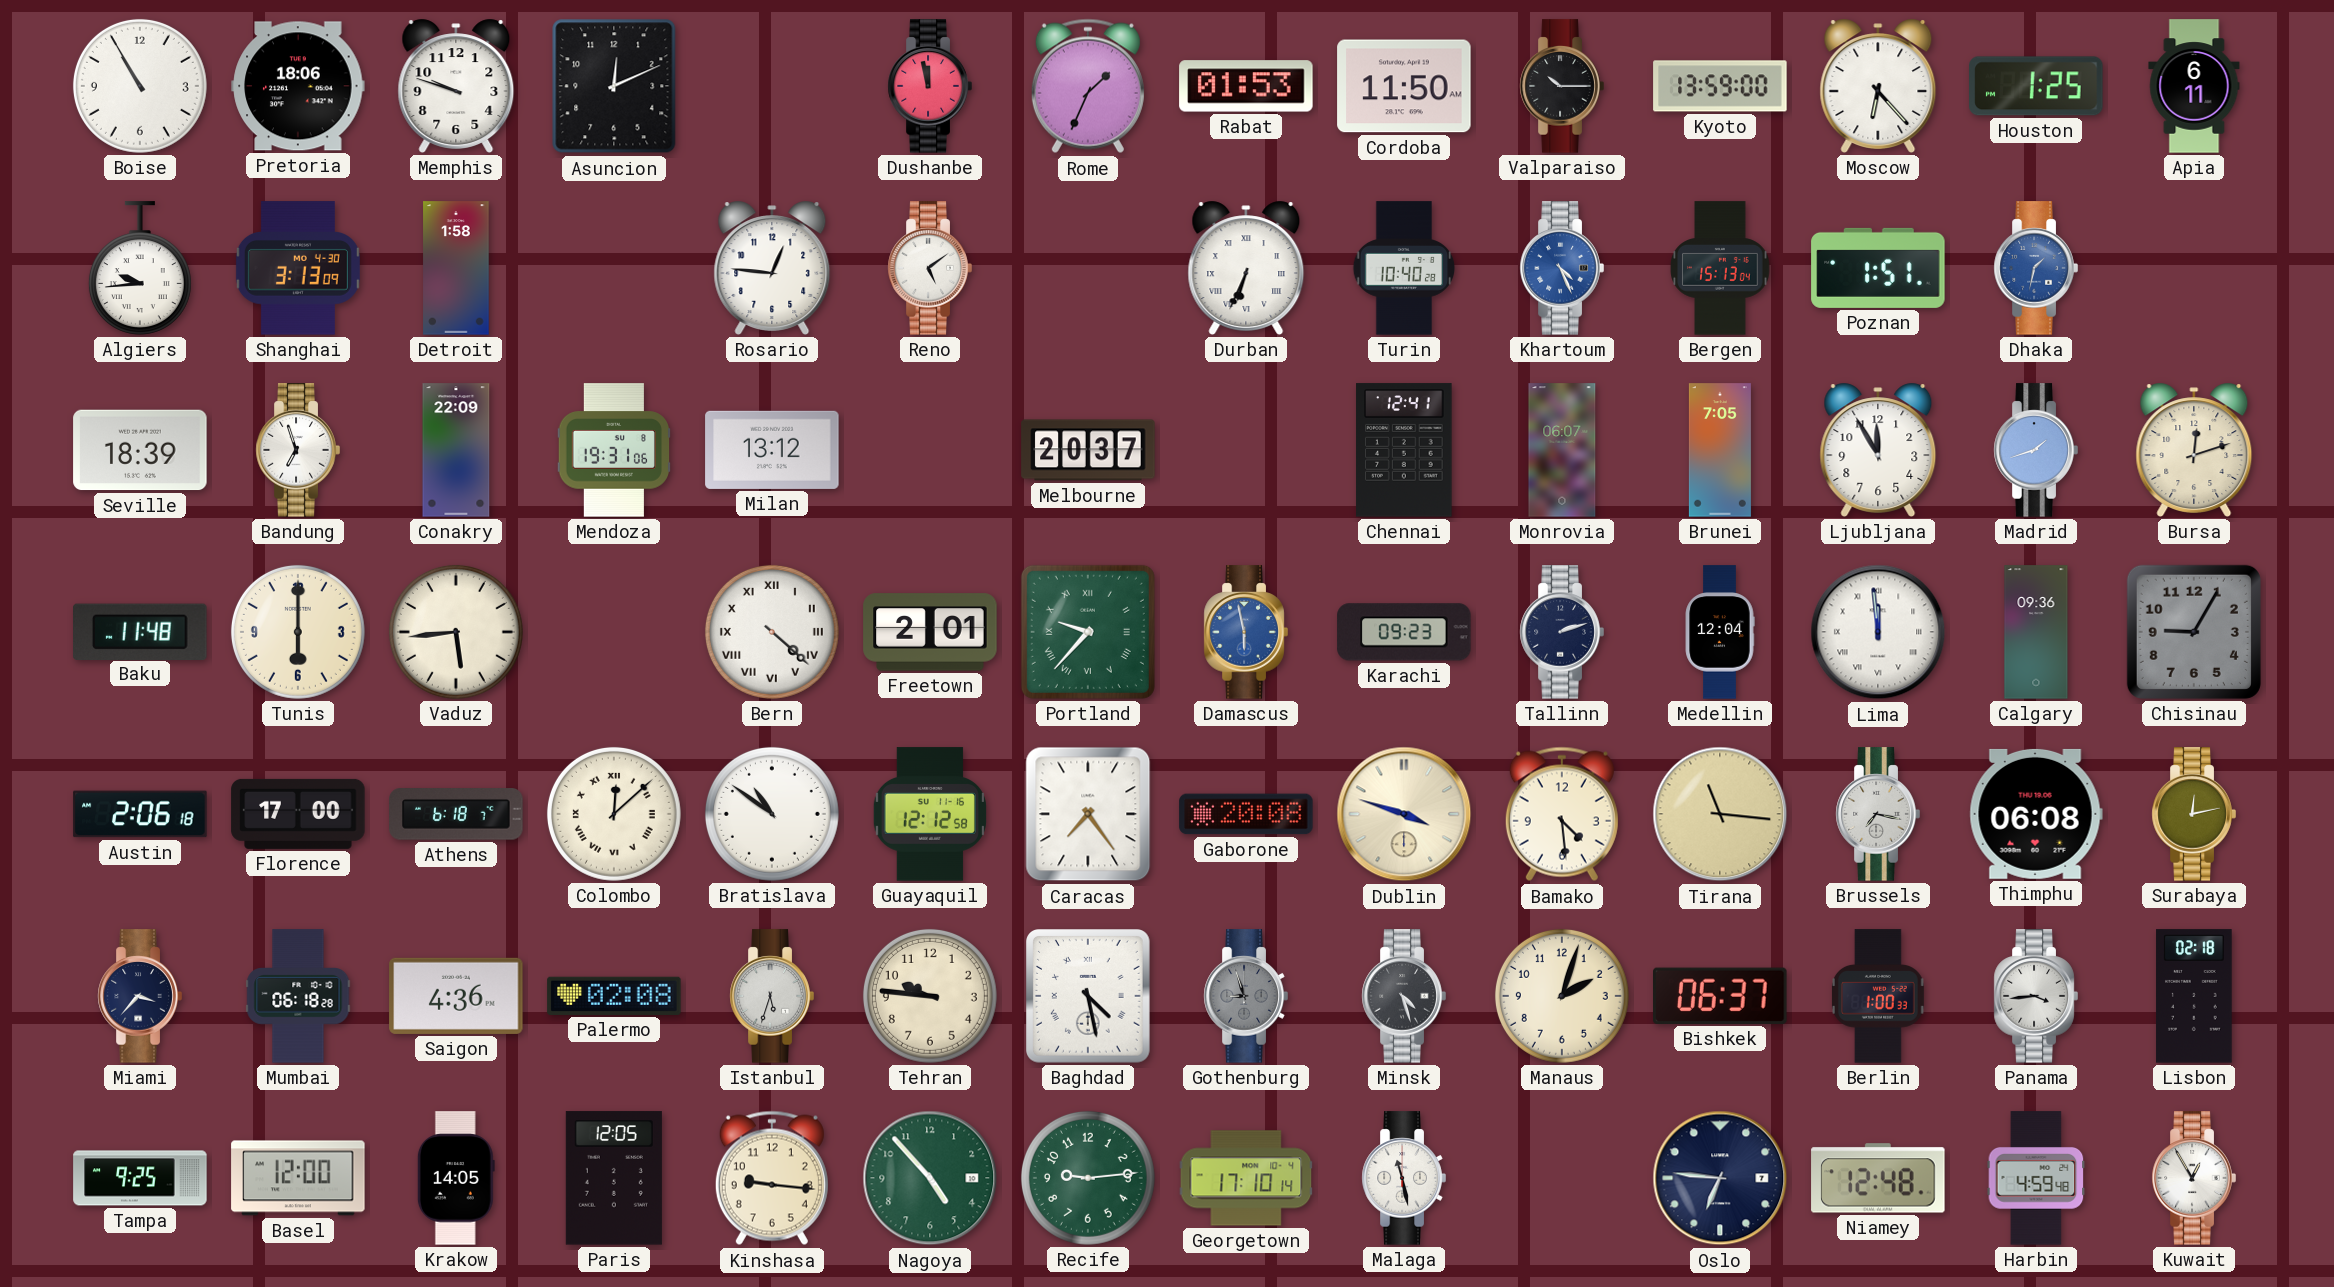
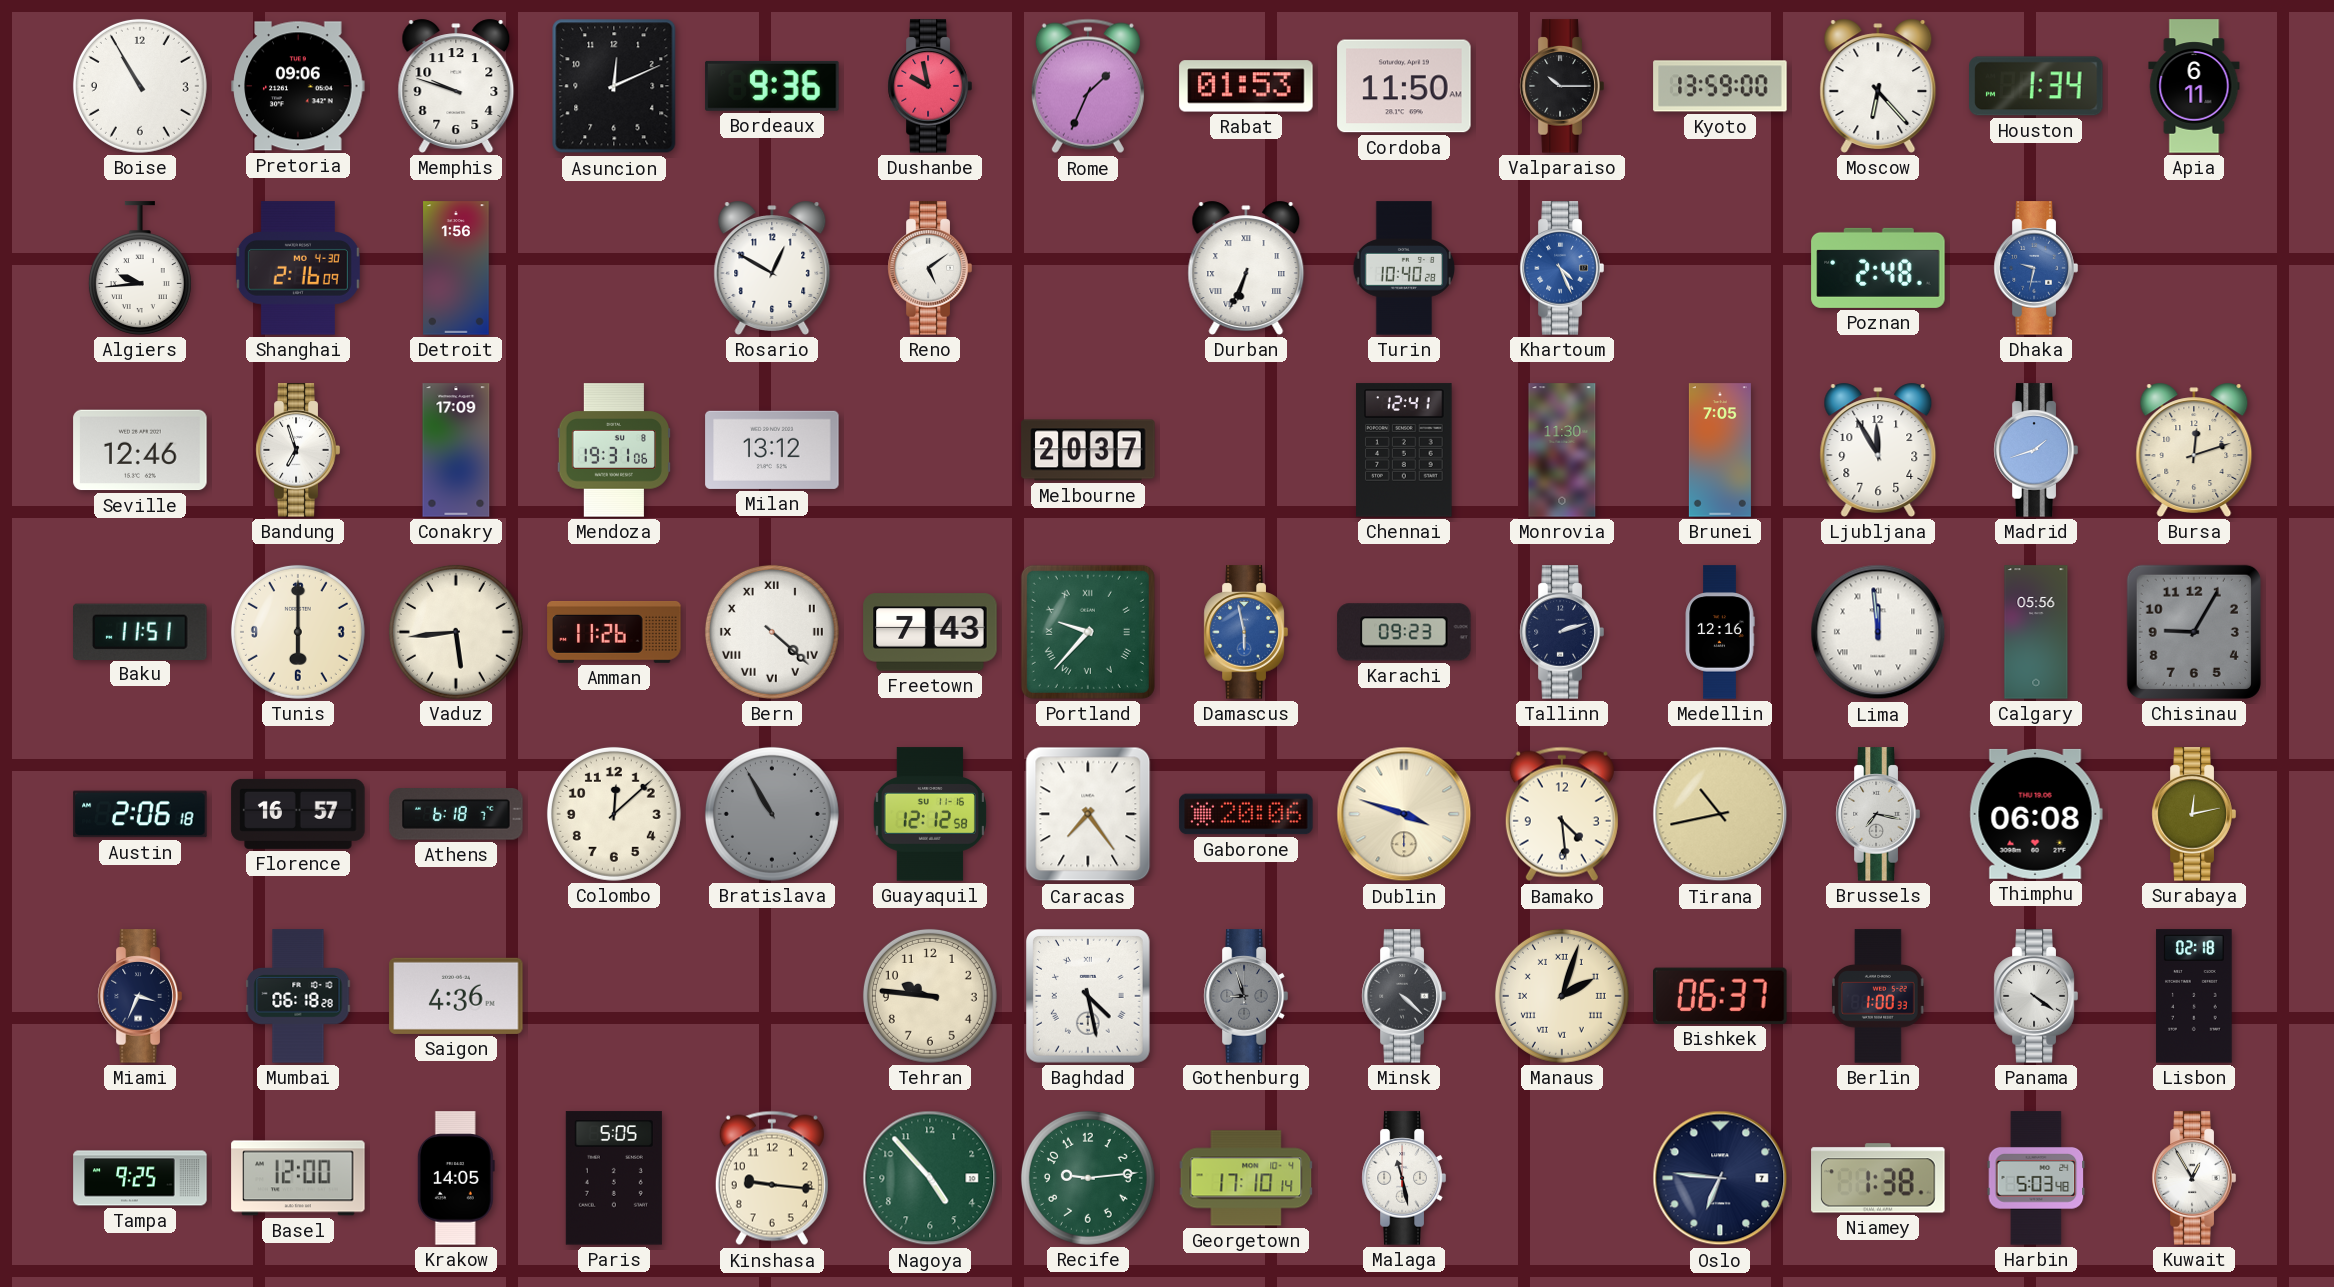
Pretoria: 18:06 -> 09:06
Bordeaux: none -> 9:36
Dushanbe: 11:58 -> 9:58
Houston: 1:25 -> 1:34
Shanghai: 3:13 -> 2:16
Detroit: 1:58 -> 1:56
Rosario: 12:46 -> 12:50
Bergen: 15:13 -> none
Poznan: 1:51 -> 2:48
Dhaka: 1:32 -> 9:32
Seville: 18:39 -> 12:46
Conakry: 22:09 -> 17:09
Monrovia: 06:07 -> 11:30
Baku: 11:48 -> 11:51
Amman: none -> 11:26
Freetown: 2:01 -> 7:43
Medellin: 12:04 -> 12:16
Calgary: 09:36 -> 05:56
Florence: 17:00 -> 16:57
Colombo numerals: Roman -> Arabic
Bratislava: 10:51 -> 10:55
Bratislava dial: white -> grey
Gaborone: 20:08 -> 20:06
Tirana: 11:16 -> 10:43
Miami: 3:37 -> 3:34
Palermo: 02:08 -> none
Istanbul: 5:33 -> none
Minsk: 4:27 -> 4:22
Manaus numerals: Arabic -> Roman
Panama: 3:44 -> 4:21
Paris: 12:05 -> 5:05
Niamey: 12:48 -> 1:38
Harbin: 4:59 -> 5:03
